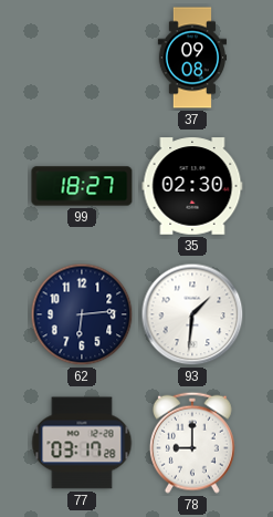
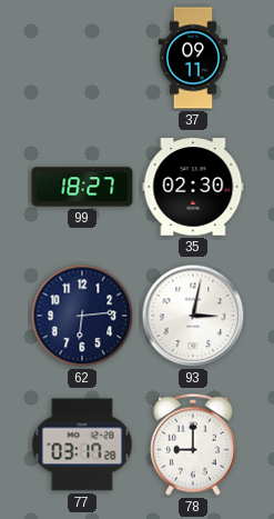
37: 09:08 -> 09:11
93: 1:31 -> 3:02
